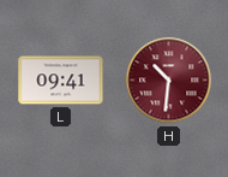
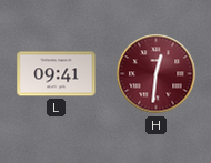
H: 10:31 -> 12:31
